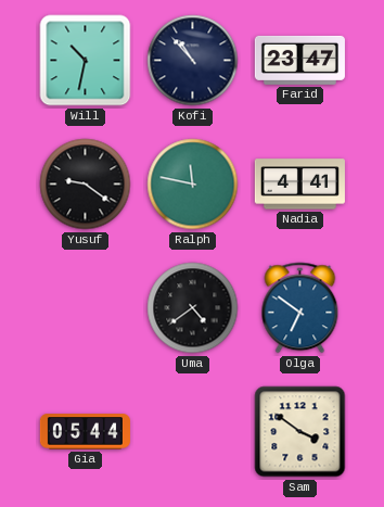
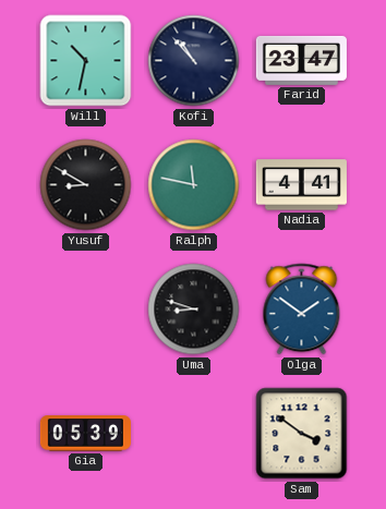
Yusuf: 9:21 -> 8:50
Uma: 4:39 -> 8:48
Olga: 6:51 -> 1:51
Gia: 05:44 -> 05:39
